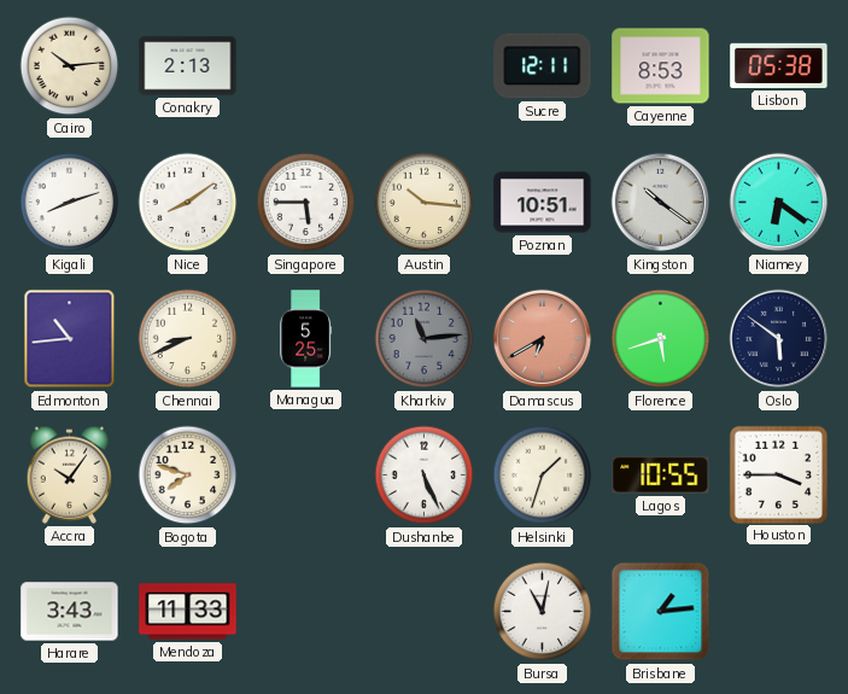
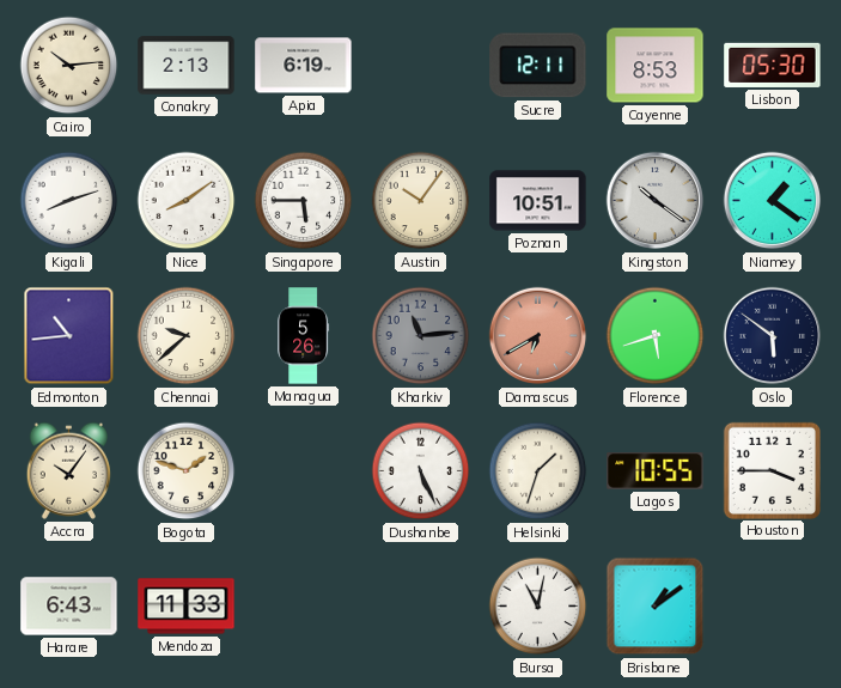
Apia: none -> 6:19
Lisbon: 05:38 -> 05:30
Austin: 10:16 -> 10:06
Niamey: 6:21 -> 1:21
Chennai: 8:41 -> 9:38
Managua: 5:25 -> 5:26
Bogota: 7:48 -> 1:48
Harare: 3:43 -> 6:43
Brisbane: 1:14 -> 1:09
